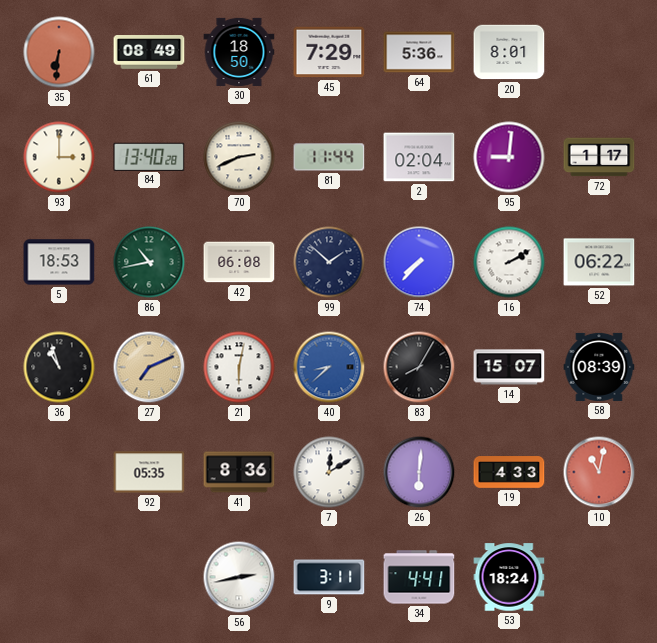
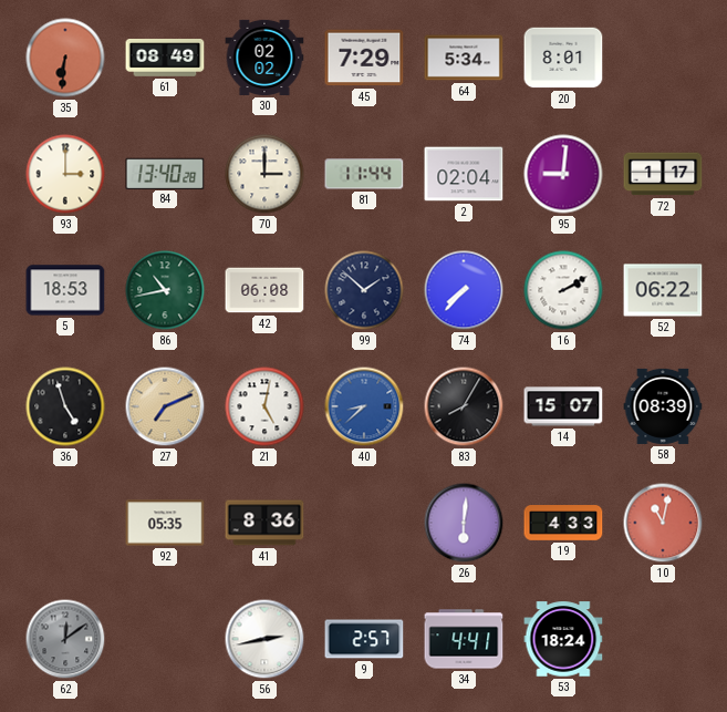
30: 18:50 -> 02:02
64: 5:36 -> 5:34
70: 2:41 -> 3:00
36: 10:57 -> 4:57
21: 6:02 -> 5:02
7: 12:10 -> none
62: none -> 12:09
9: 3:11 -> 2:57
